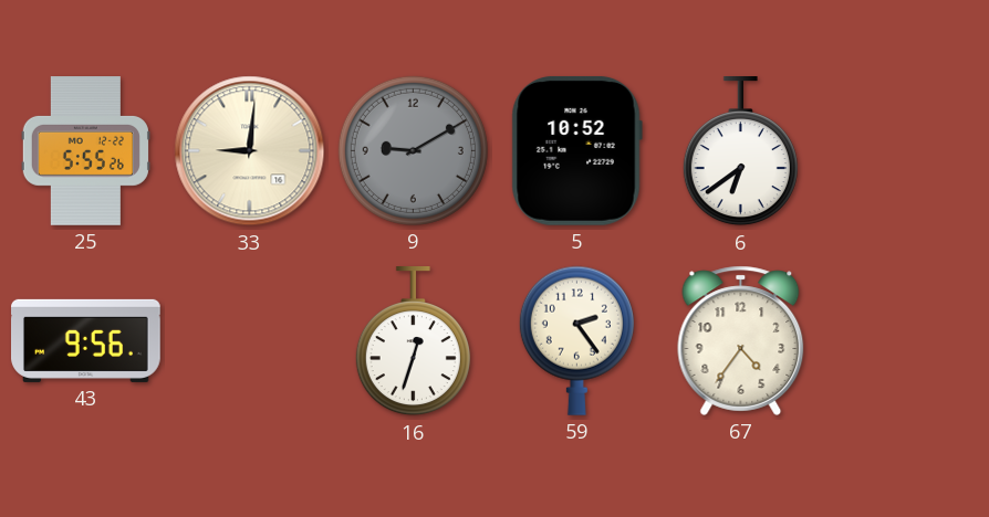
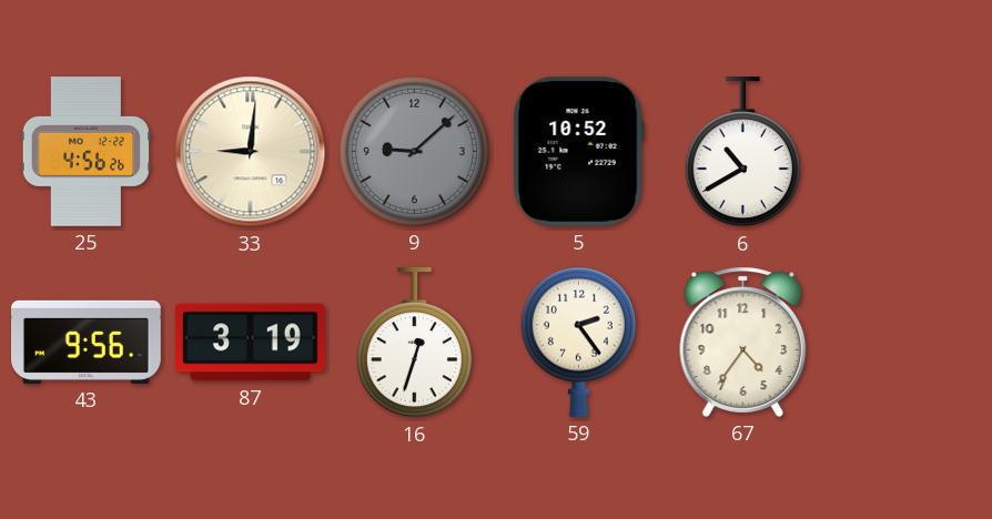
25: 5:55 -> 4:56
9: 9:10 -> 9:08
6: 6:39 -> 10:40
87: none -> 3:19
